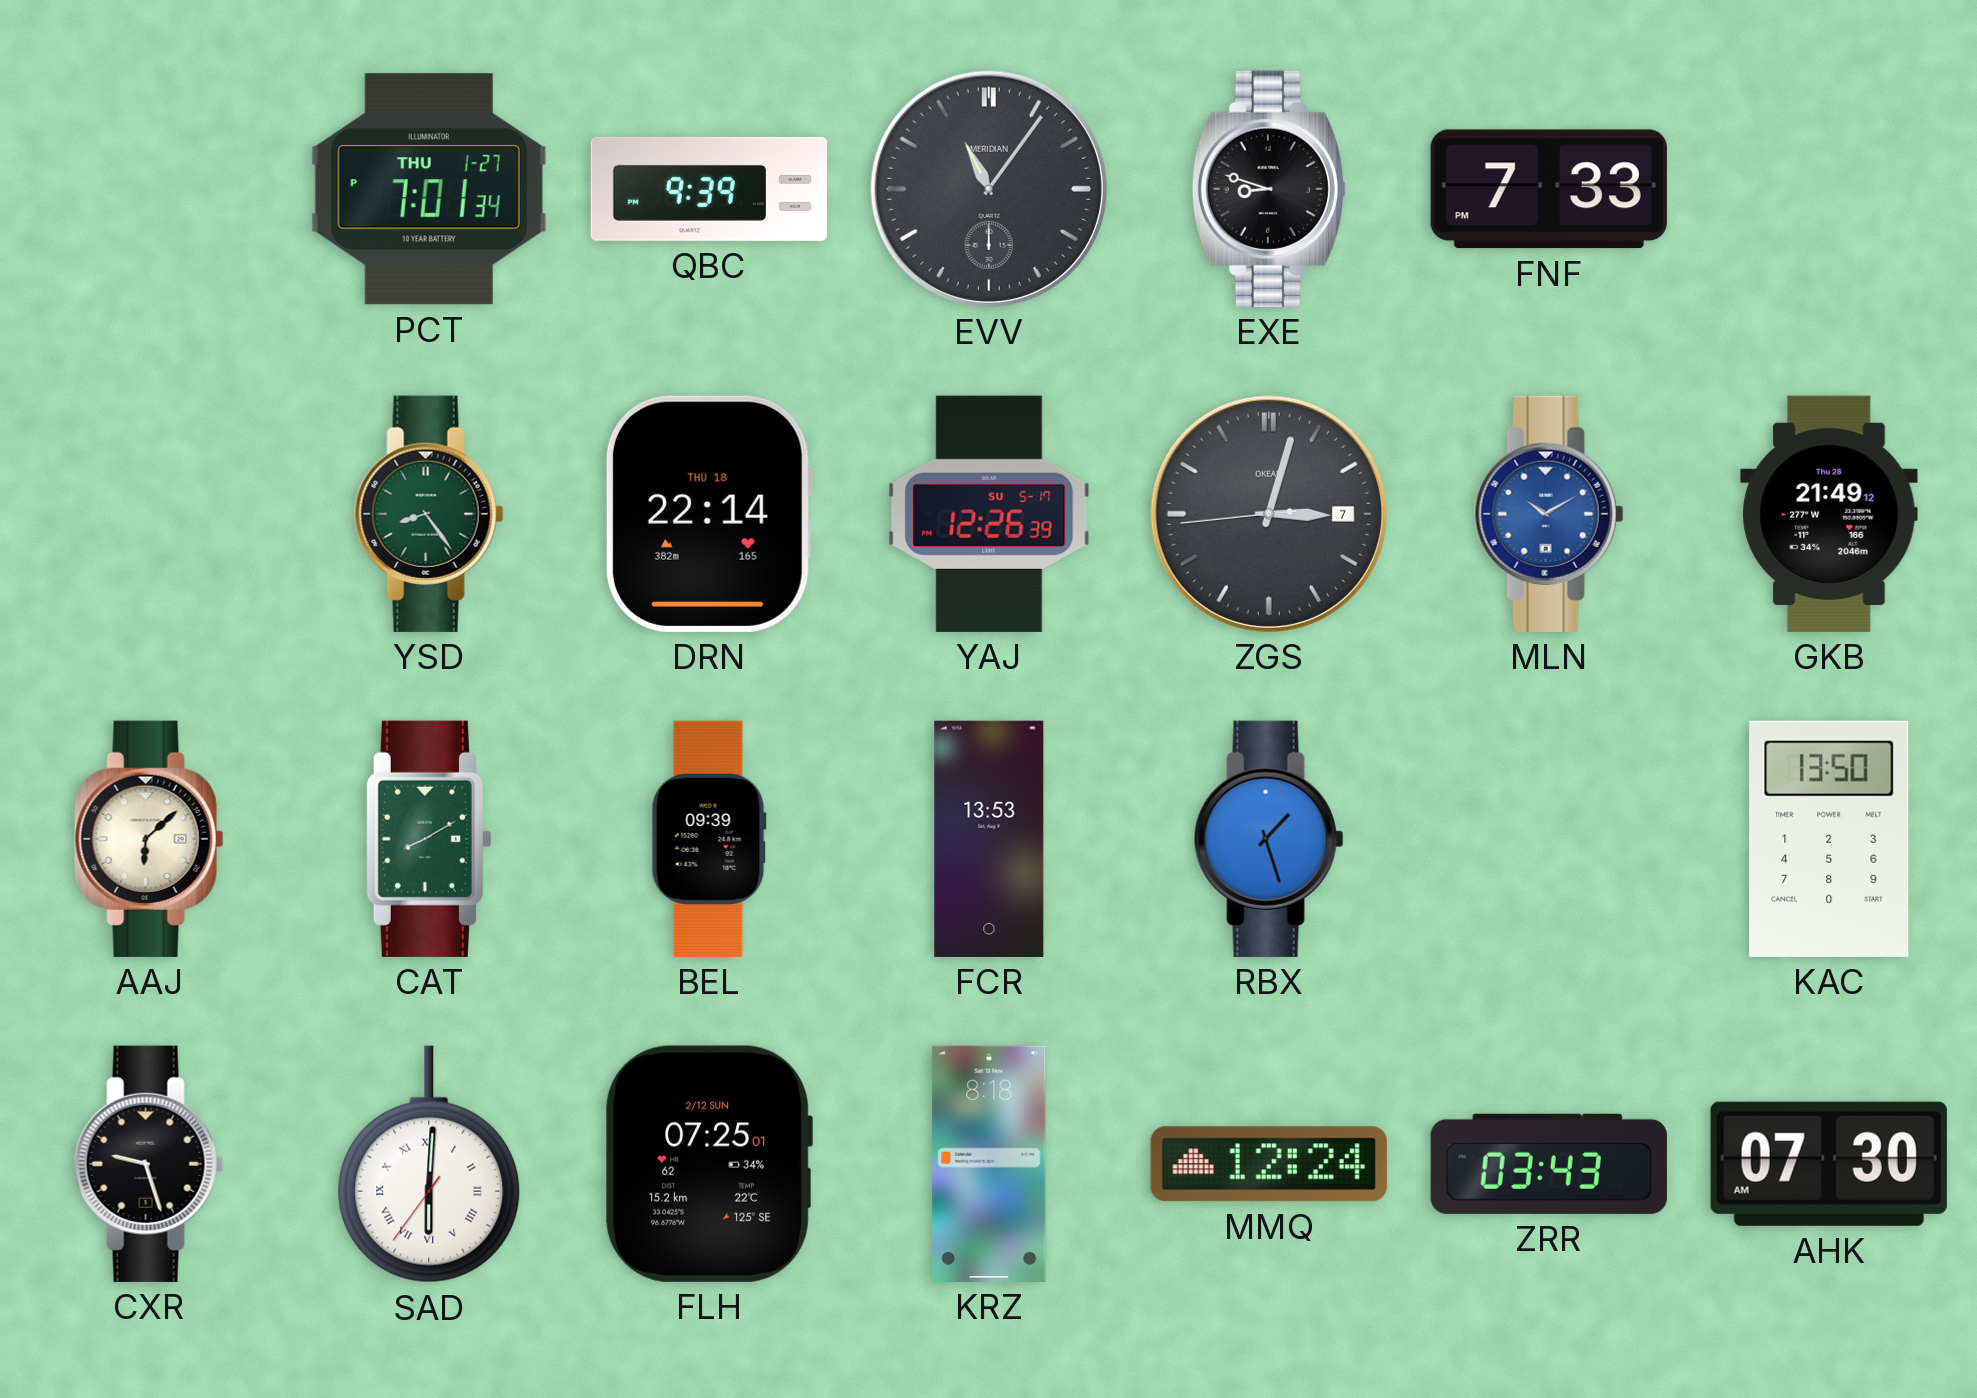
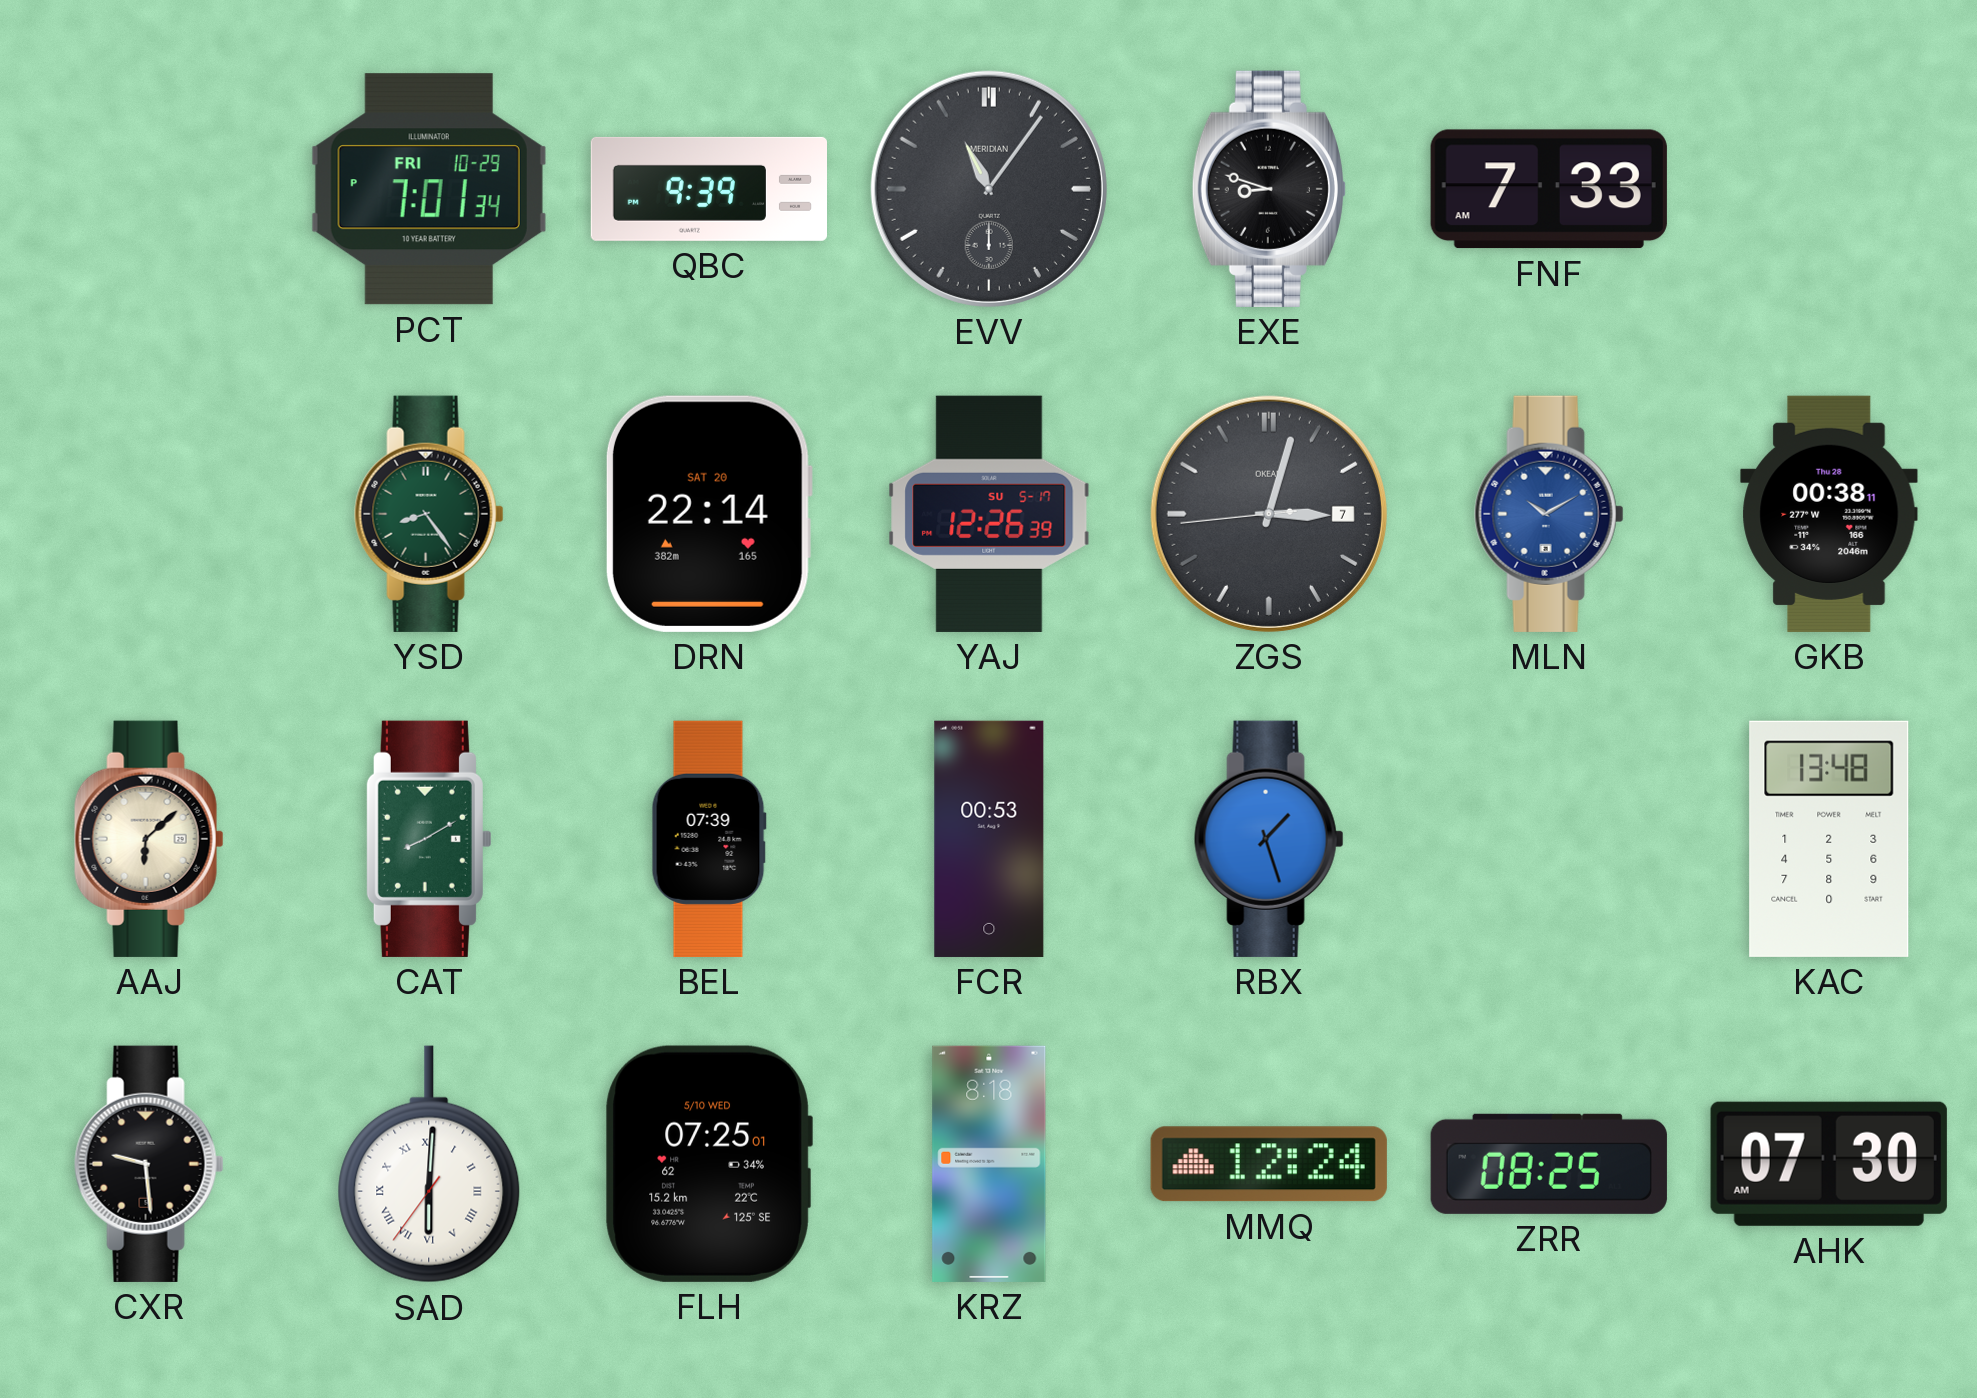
PCT date: THU 1-27 -> FRI 10-29
FNF: 7:33 PM -> 7:33 AM
DRN date: THU 18 -> SAT 20
GKB: 21:49 -> 00:38
BEL: 09:39 -> 07:39
FCR: 13:53 -> 00:53
KAC: 13:50 -> 13:48
CXR: 9:27 -> 9:29
FLH date: 2/12 SUN -> 5/10 WED
ZRR: 03:43 -> 08:25
